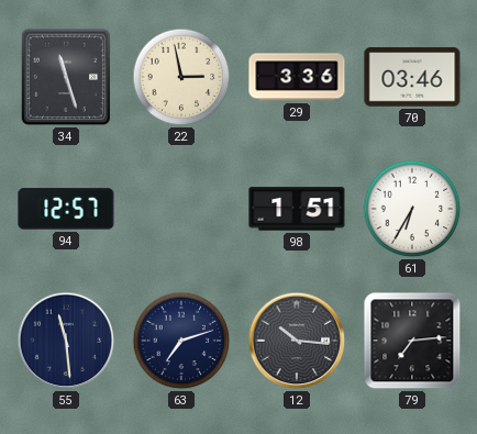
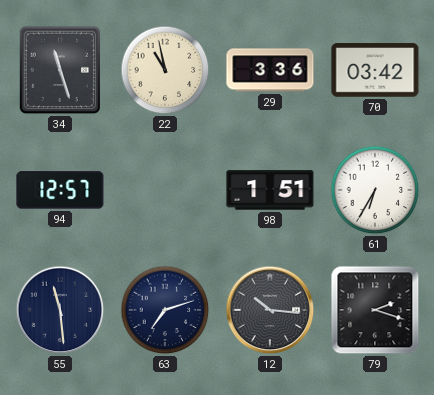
22: 2:58 -> 10:58
70: 03:46 -> 03:42
79: 7:14 -> 2:18
